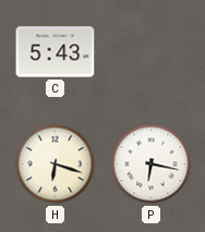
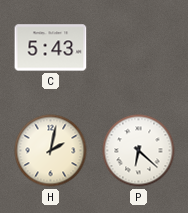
H: 6:18 -> 2:02
P: 6:17 -> 6:22
